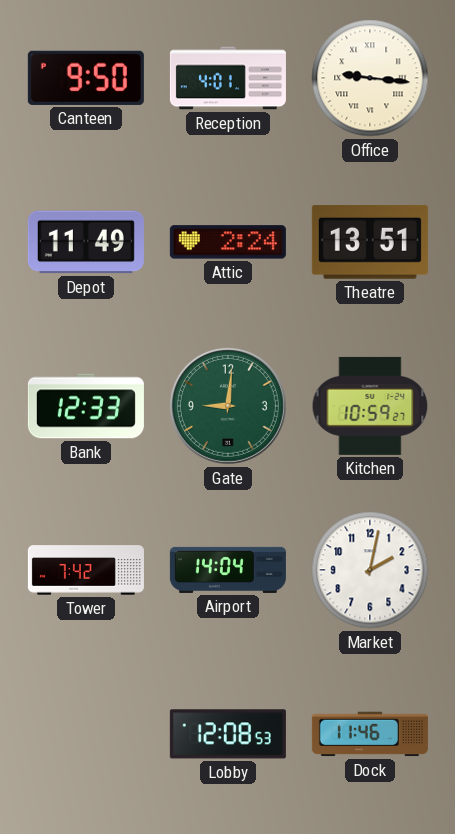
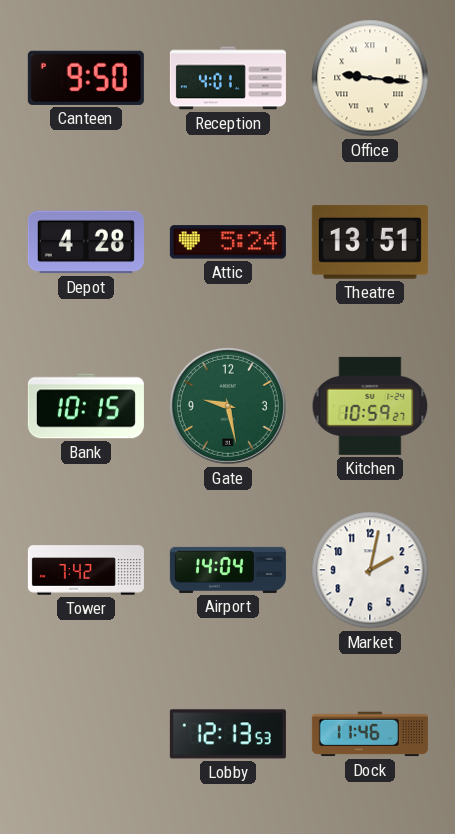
Depot: 11:49 -> 4:28
Attic: 2:24 -> 5:24
Bank: 12:33 -> 10:15
Gate: 9:01 -> 9:28
Lobby: 12:08 -> 12:13
